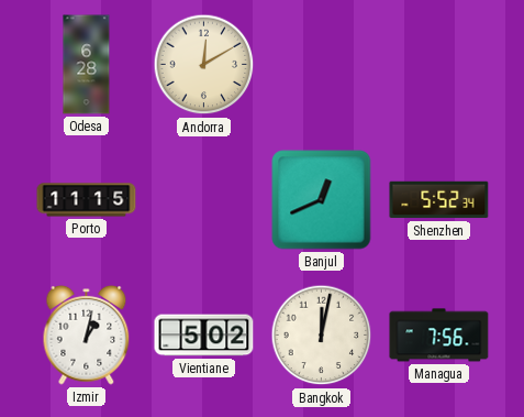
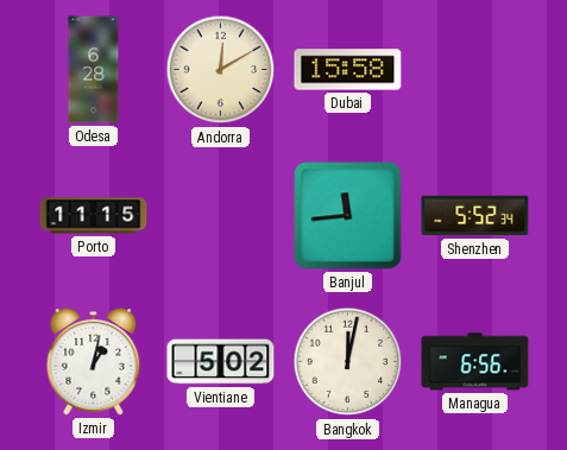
Dubai: none -> 15:58
Banjul: 12:41 -> 11:44
Managua: 7:56 -> 6:56
